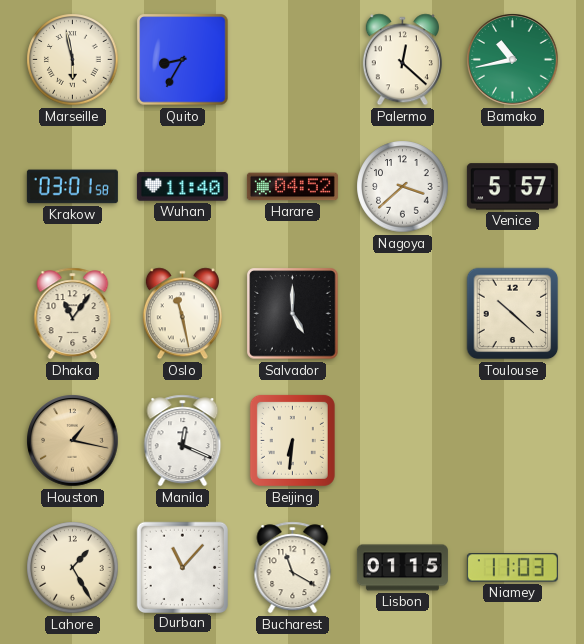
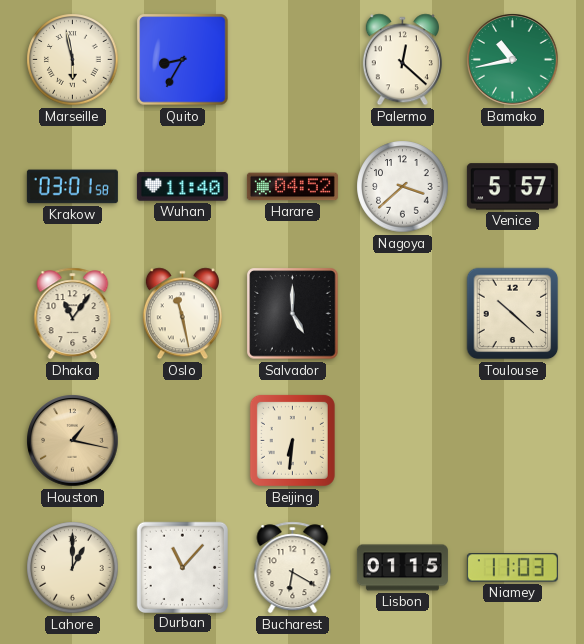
Manila: 12:19 -> none
Lahore: 1:25 -> 1:00
Bucharest: 11:20 -> 6:20
